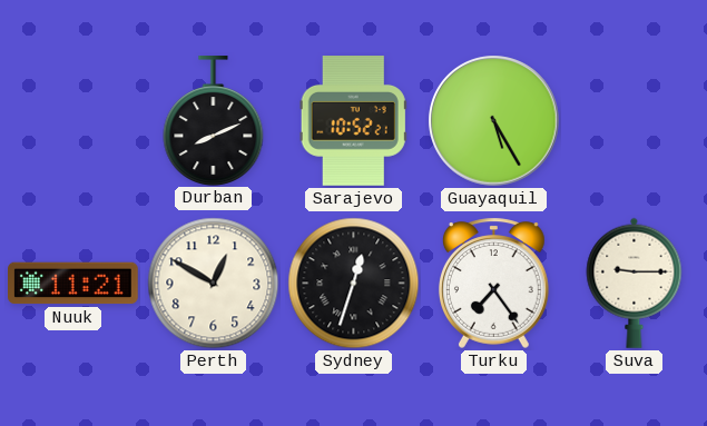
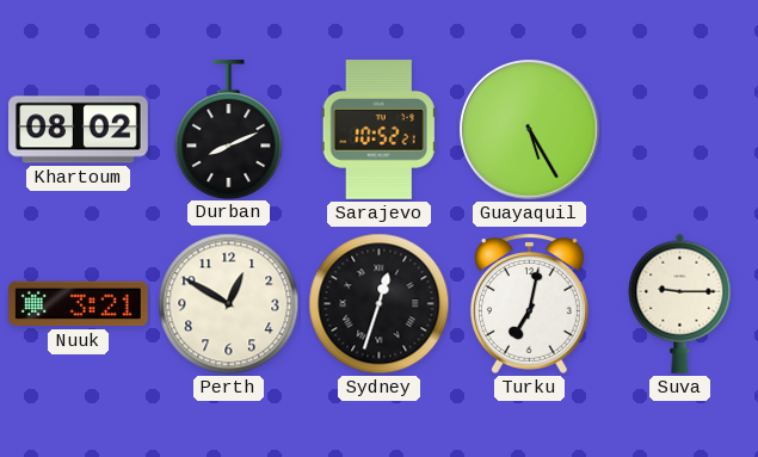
Khartoum: none -> 08:02
Nuuk: 11:21 -> 3:21
Turku: 7:24 -> 7:02
